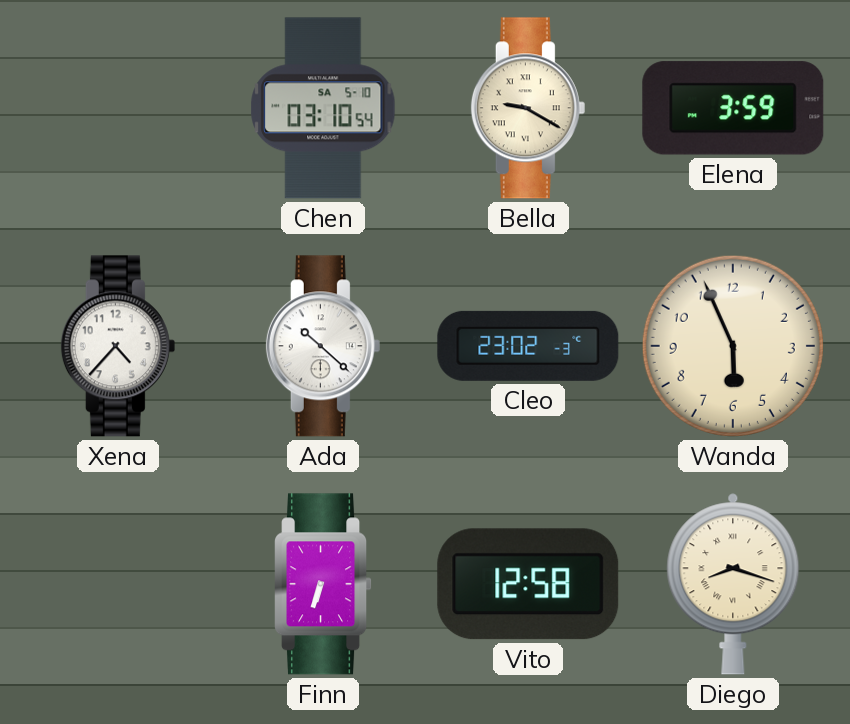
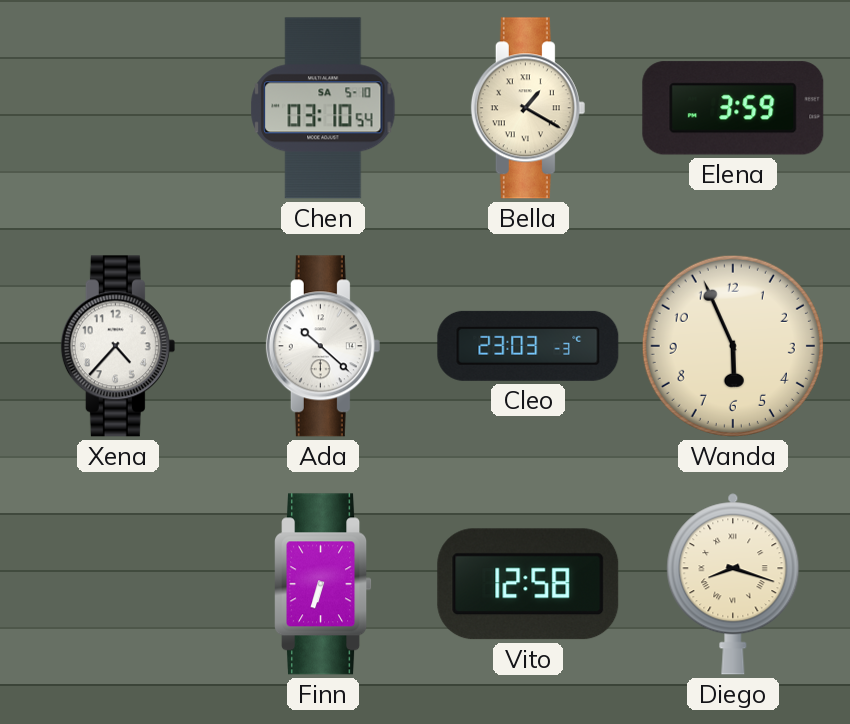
Bella: 9:20 -> 1:20
Cleo: 23:02 -> 23:03
